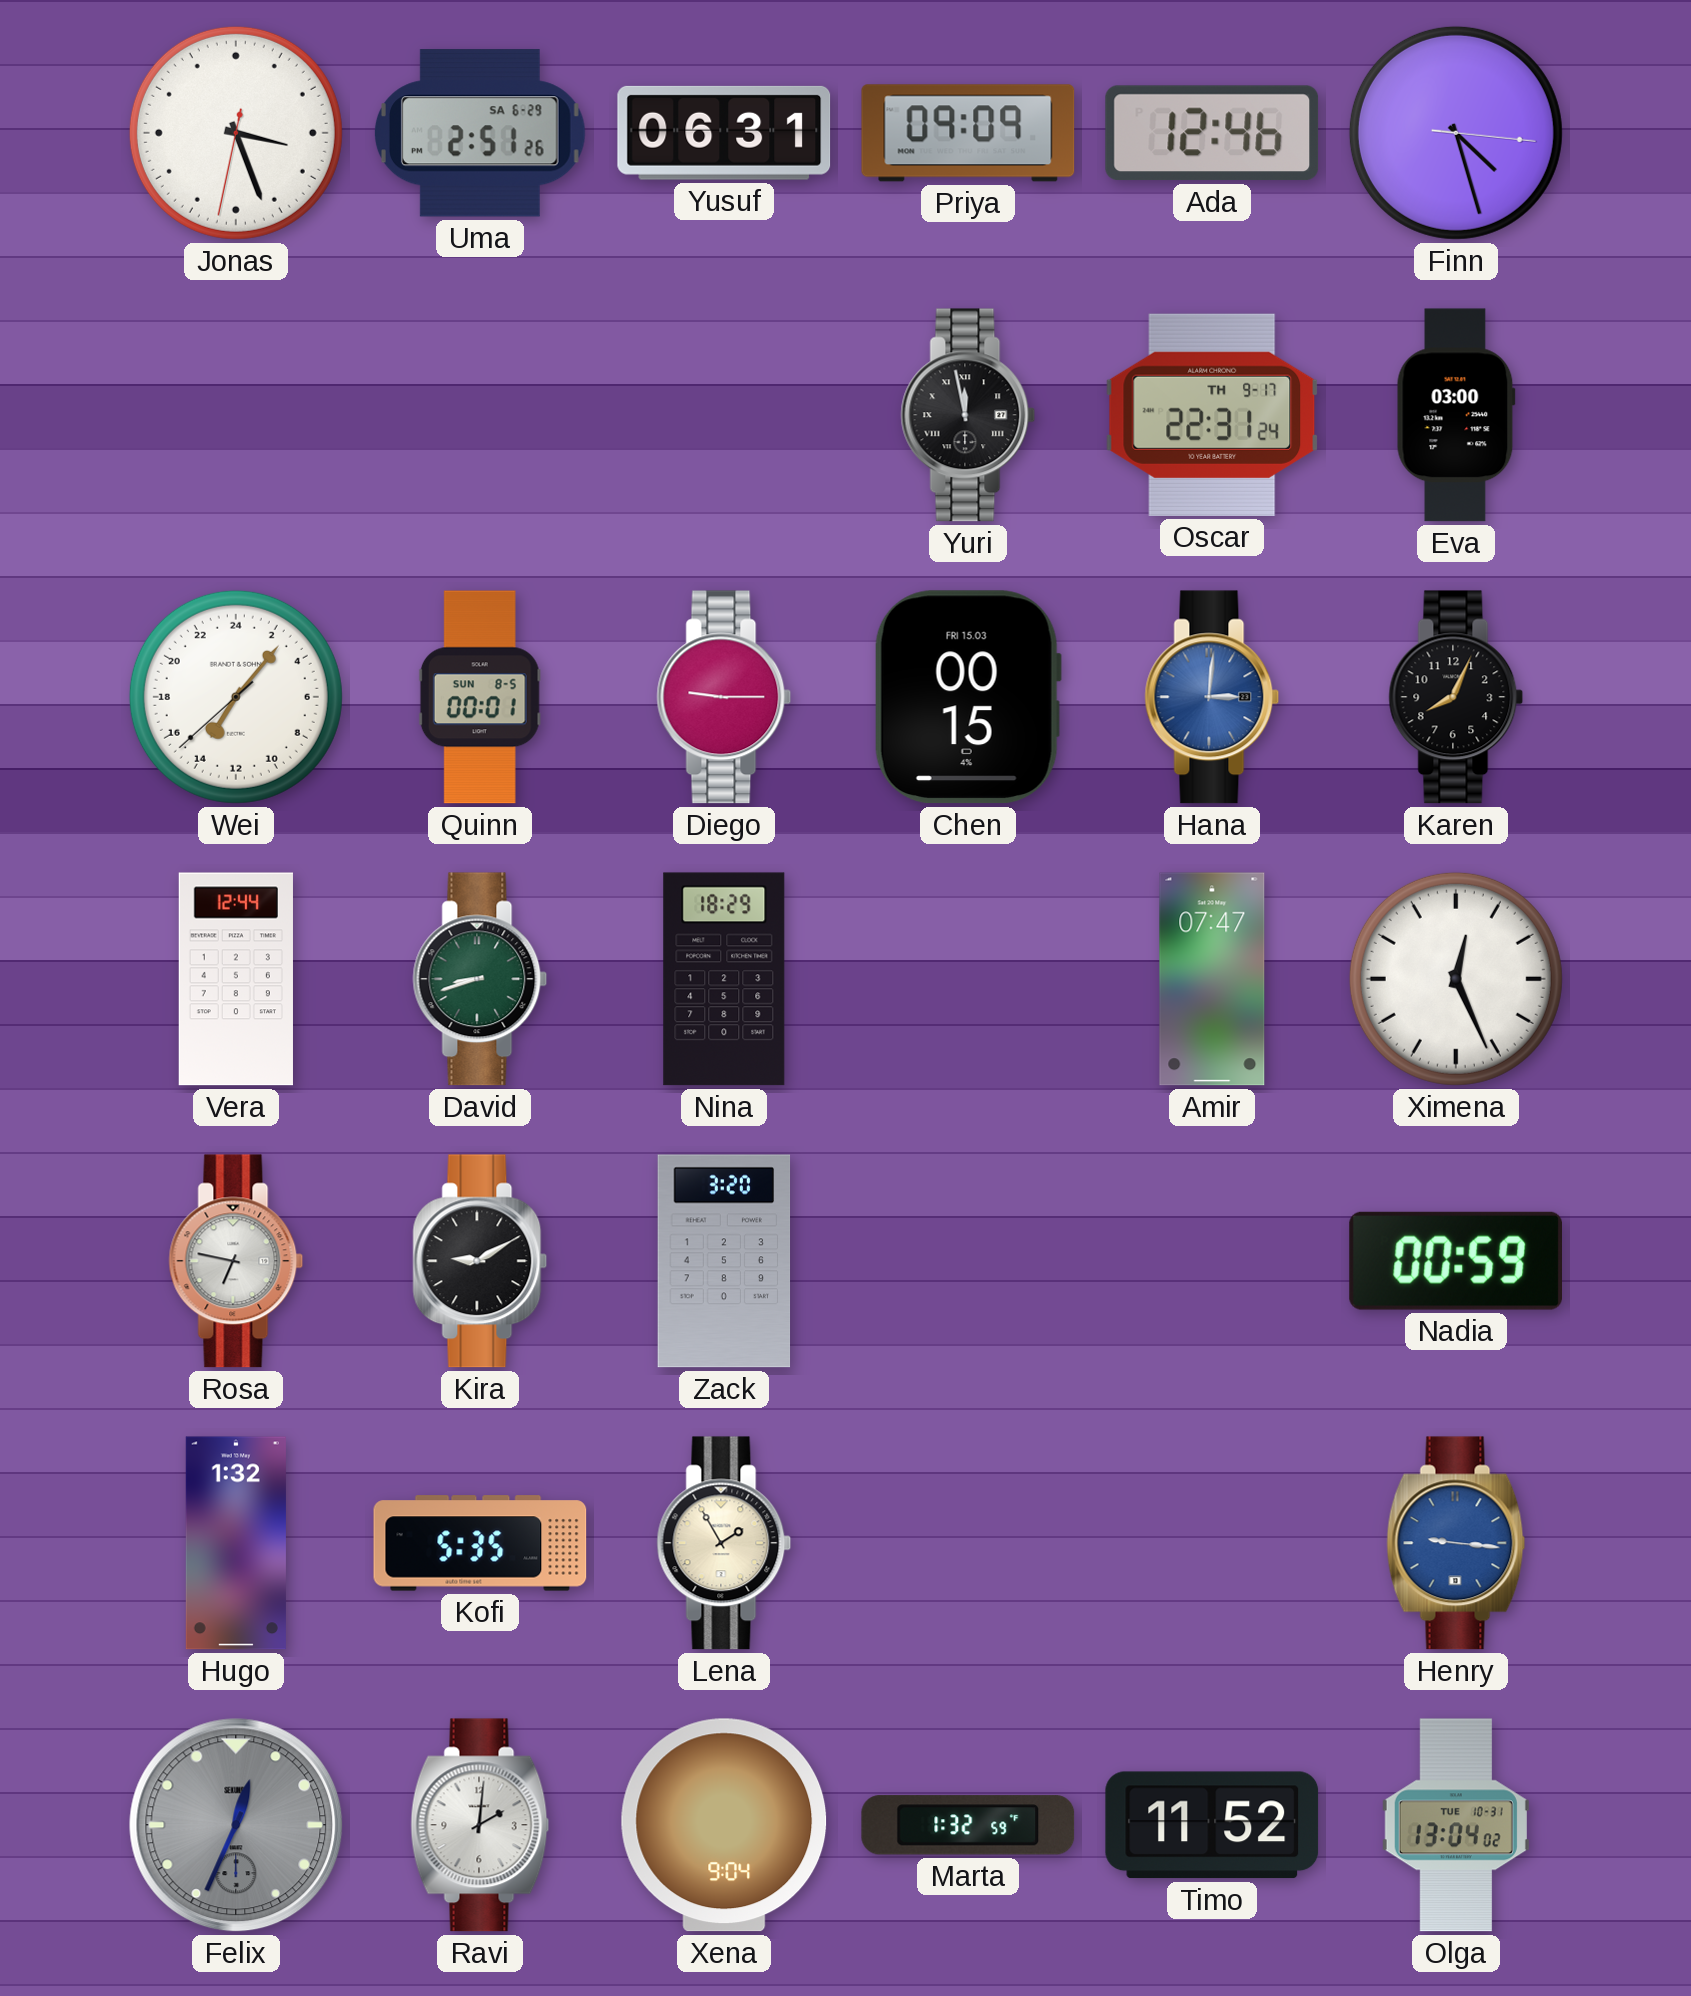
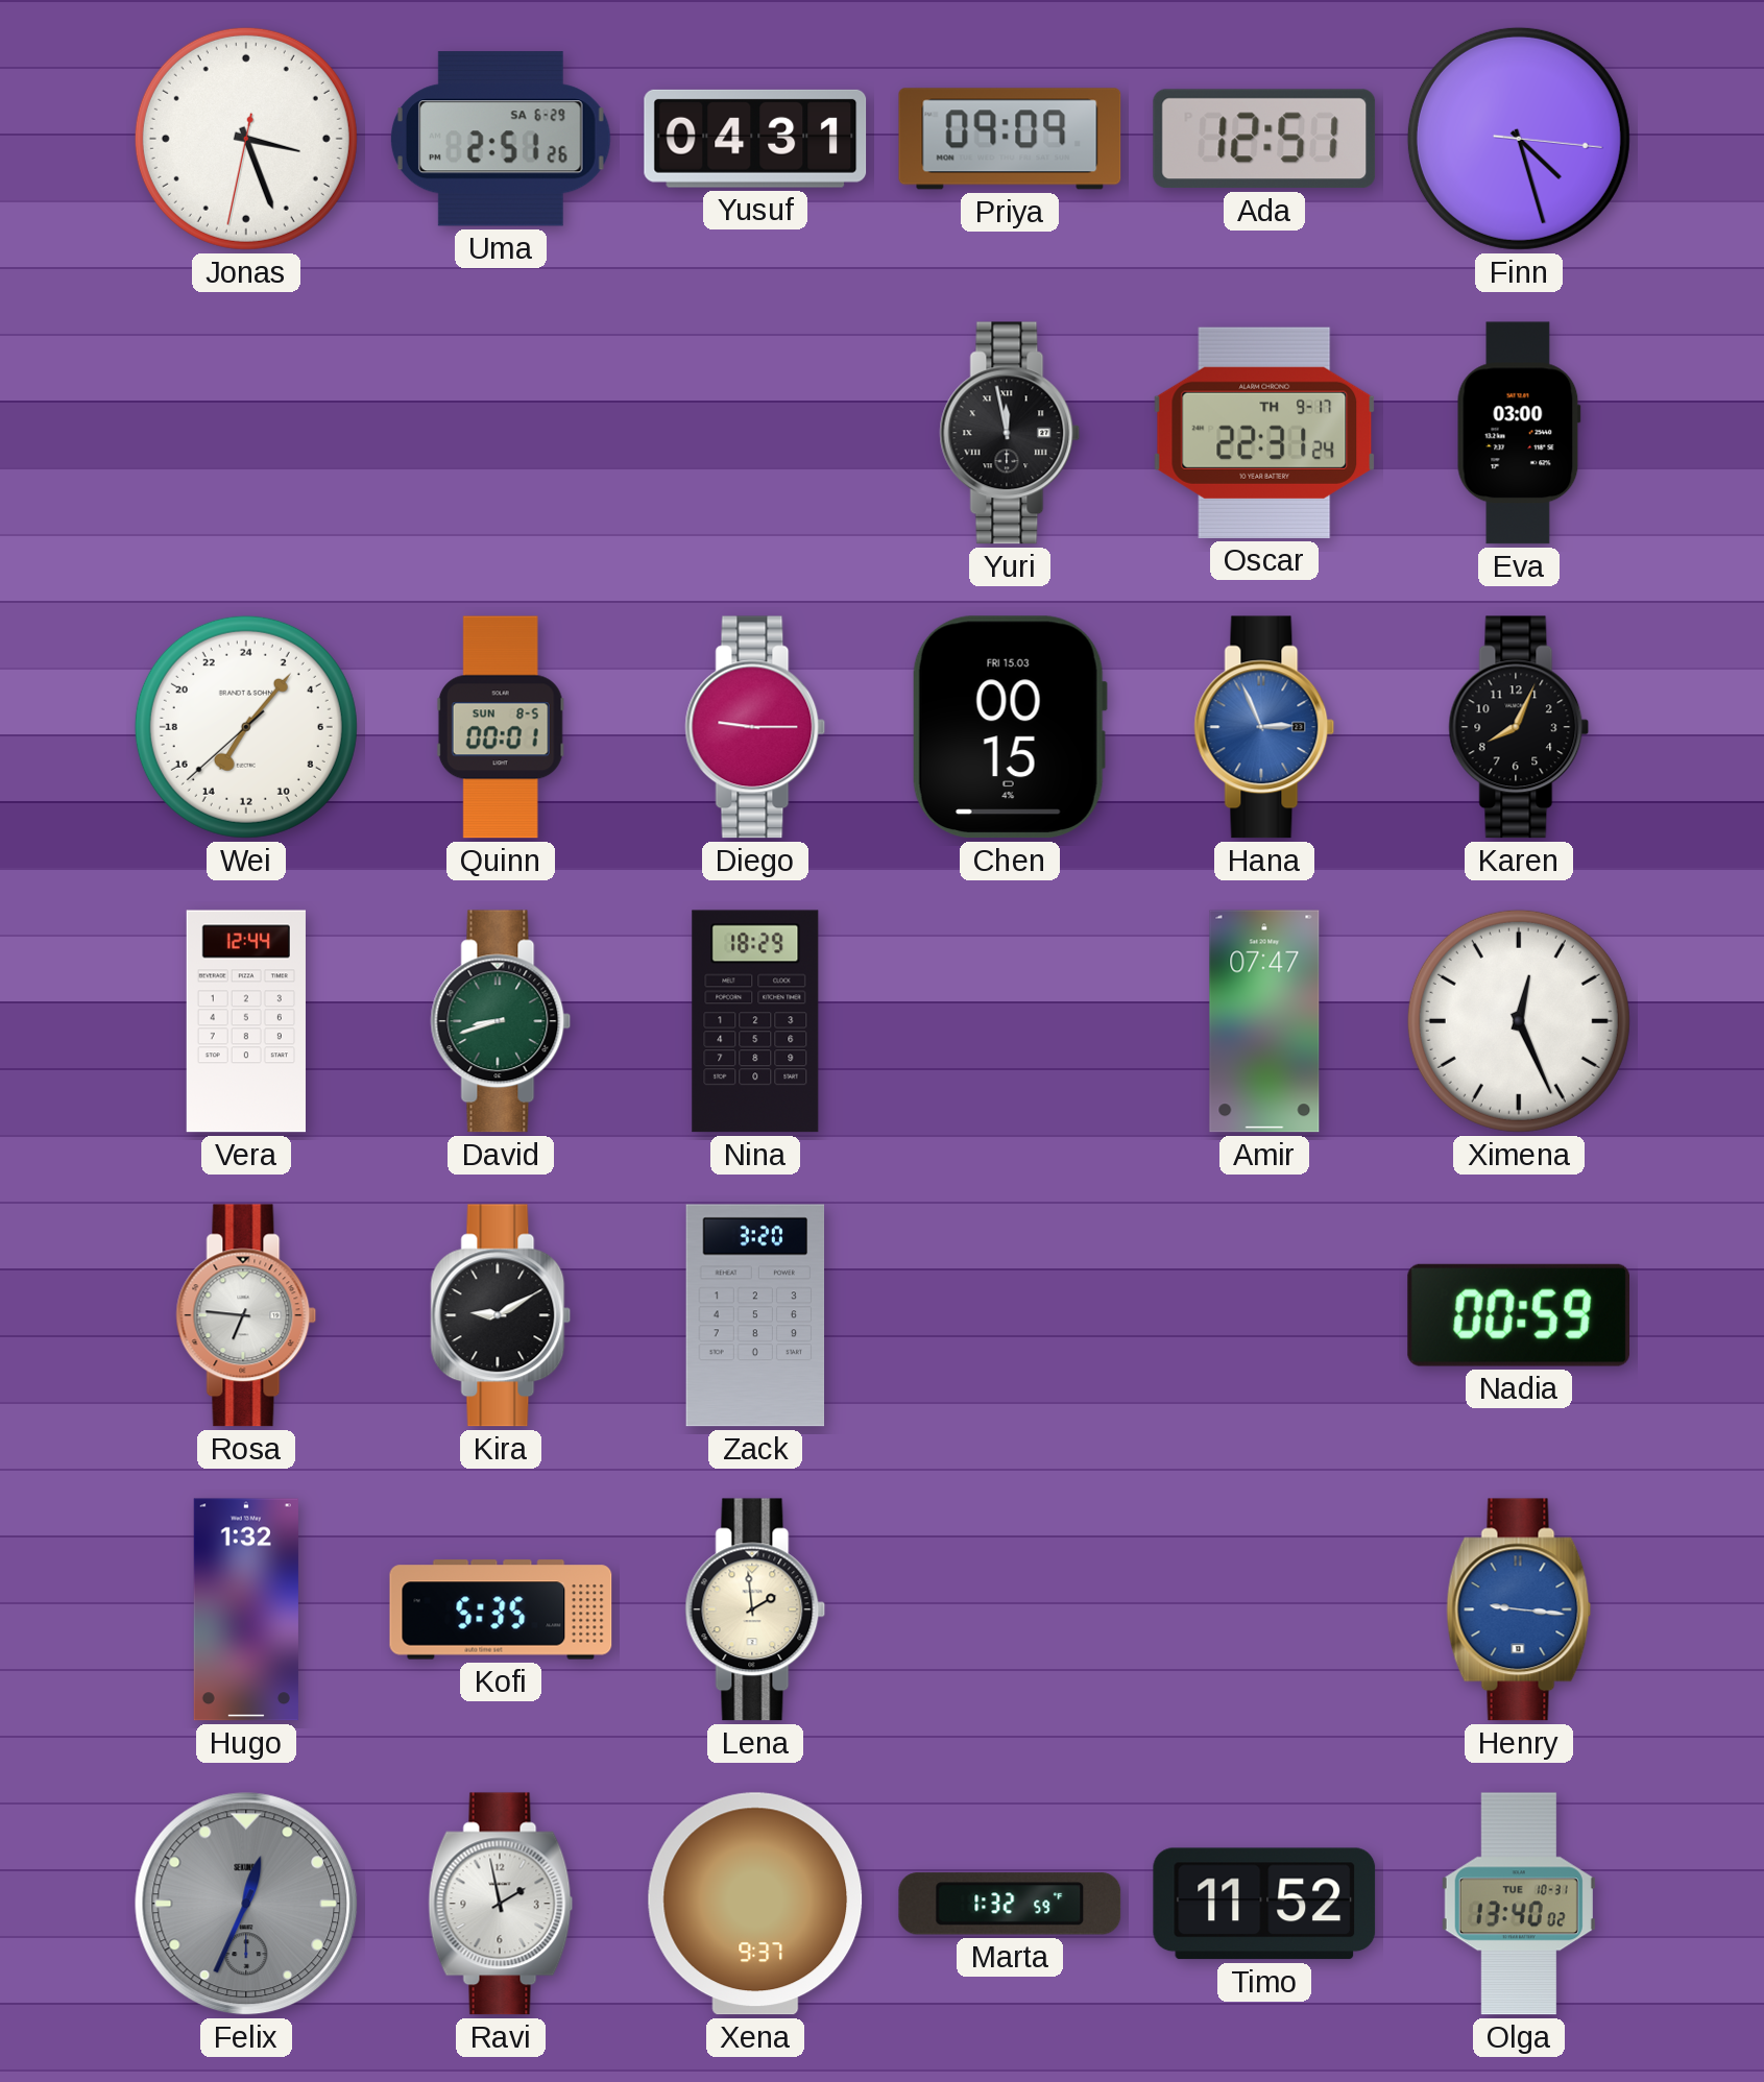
Yusuf: 06:31 -> 04:31
Ada: 12:46 -> 12:51
Hana: 3:01 -> 2:56
Rosa: 6:47 -> 6:46
Lena: 1:55 -> 1:59
Ravi: 2:01 -> 1:58
Xena: 9:04 -> 9:37
Olga: 13:04 -> 13:40
